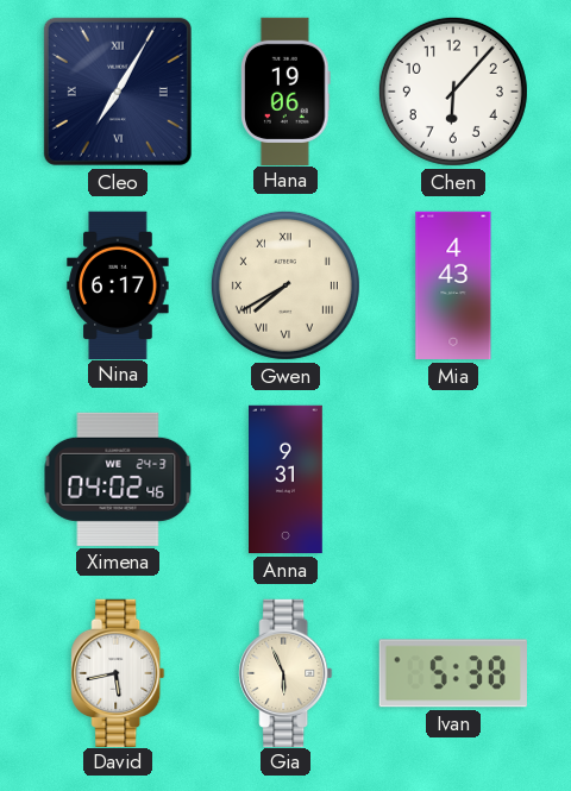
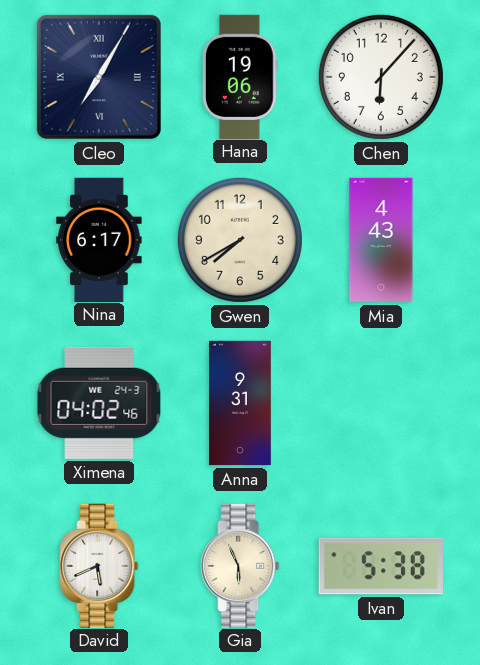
Gwen numerals: Roman -> Arabic
David: 5:43 -> 5:41
